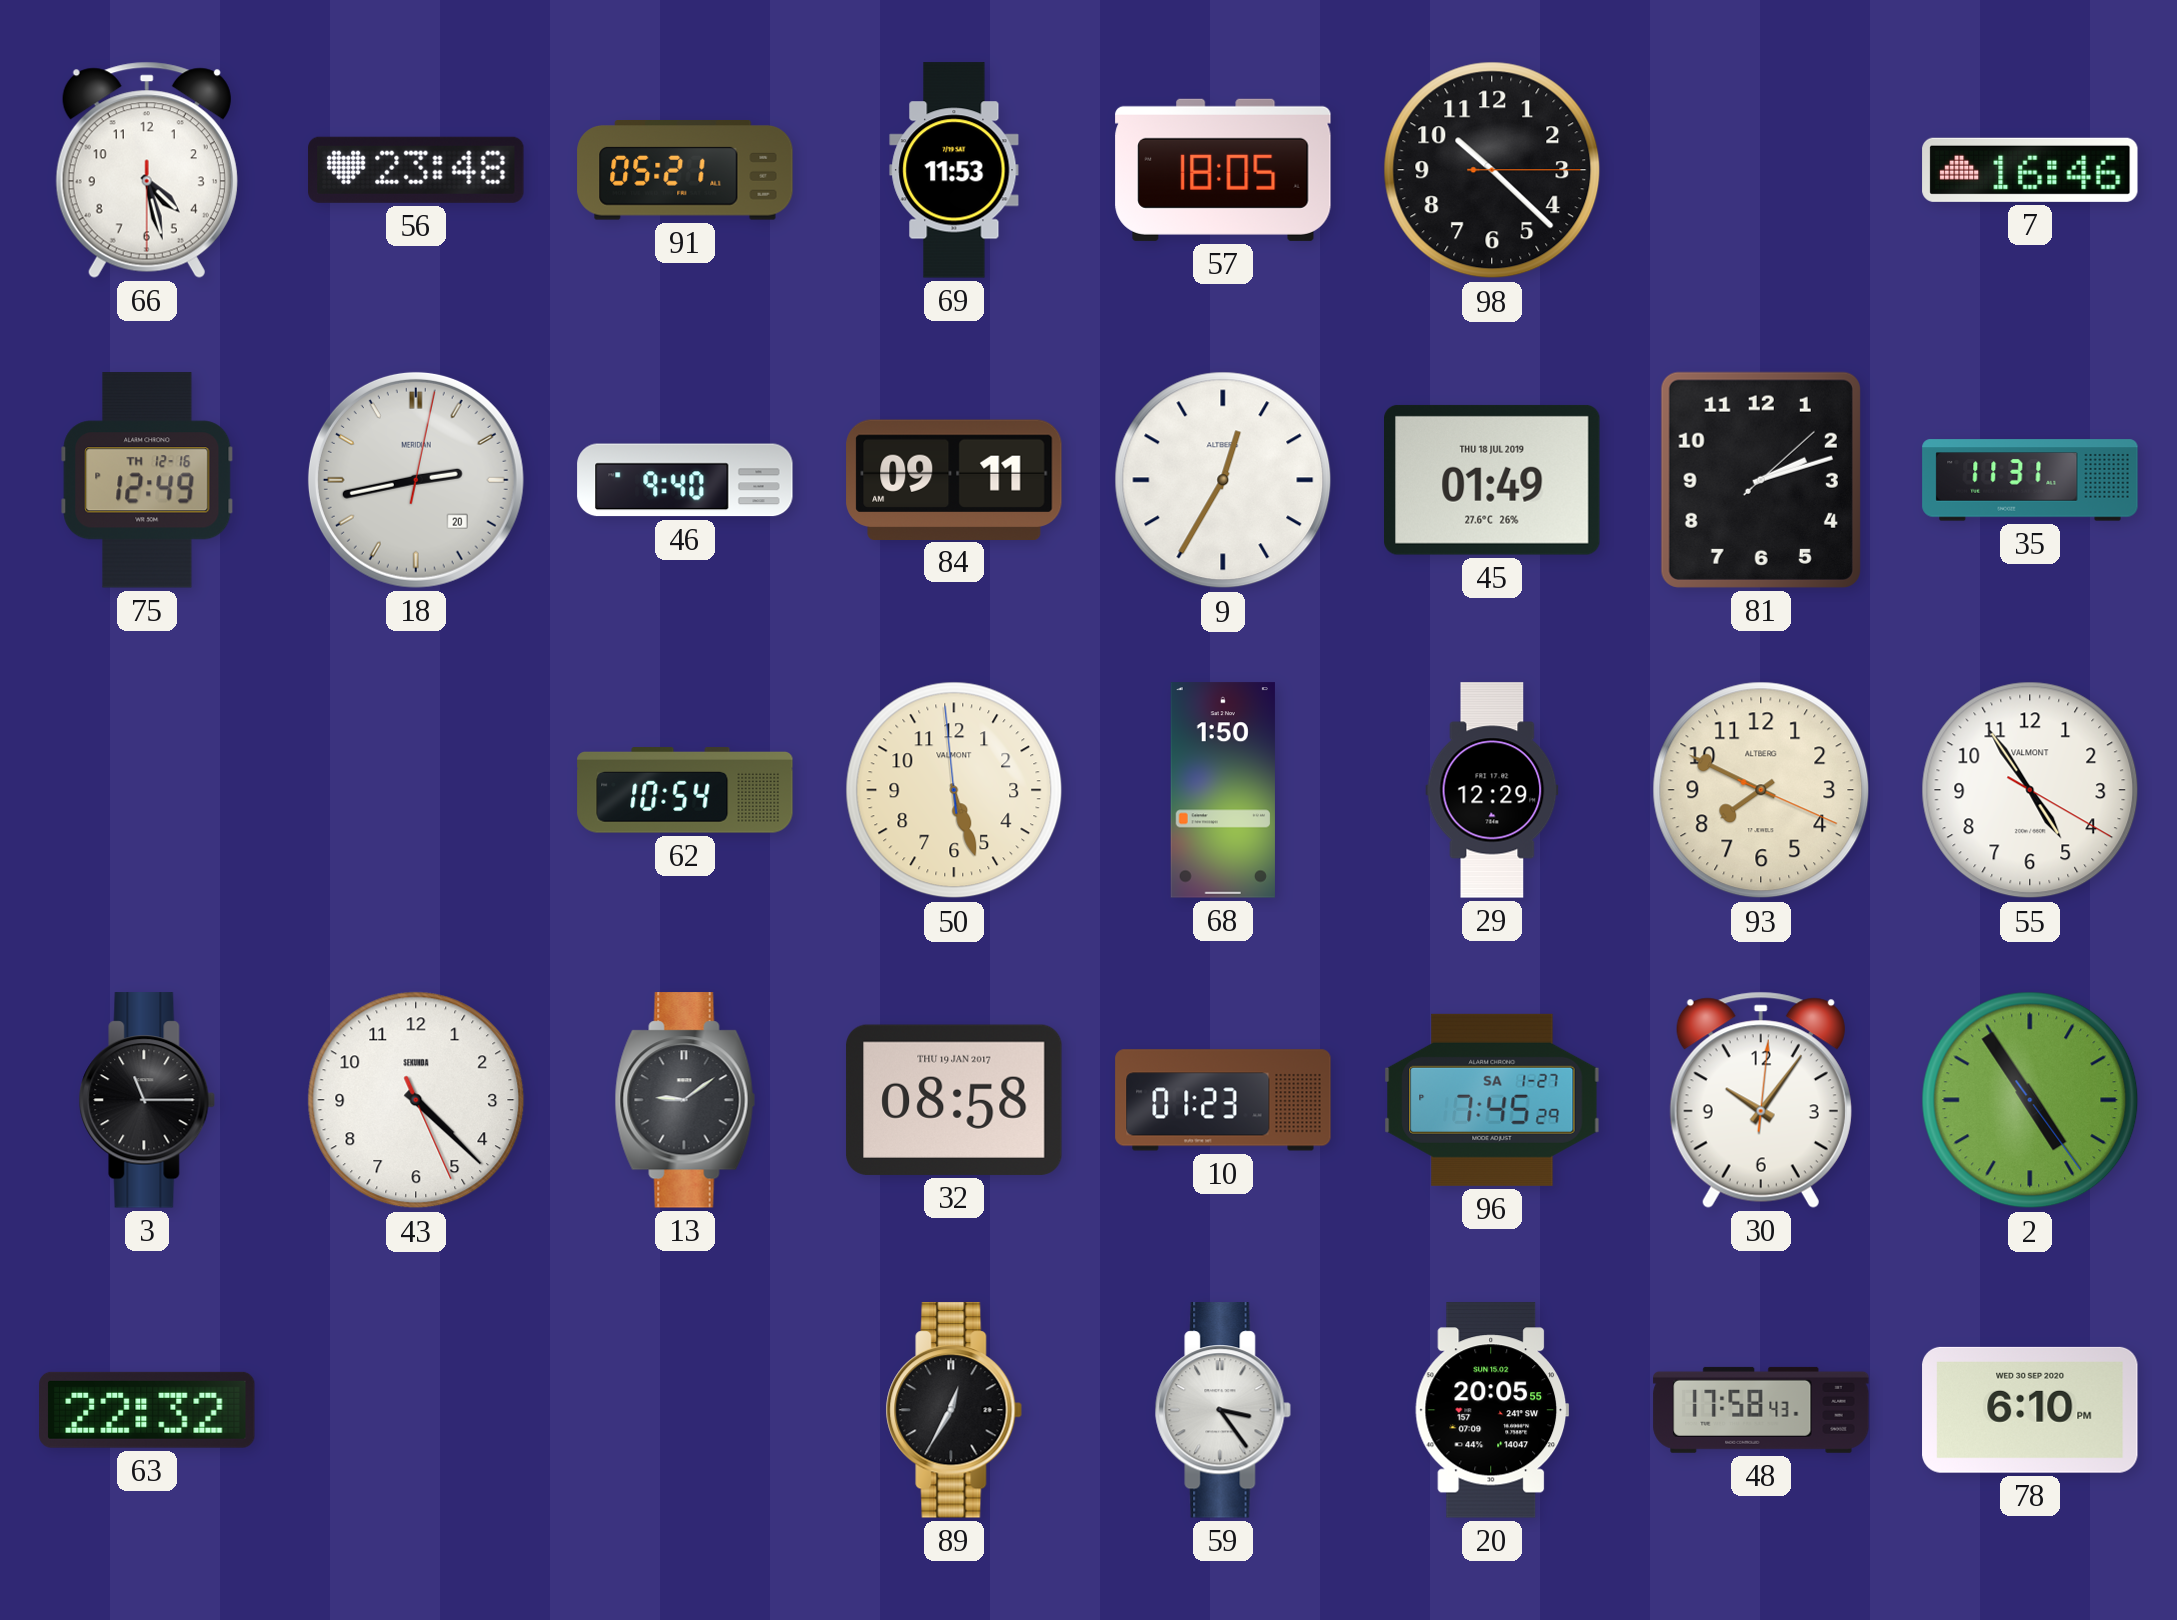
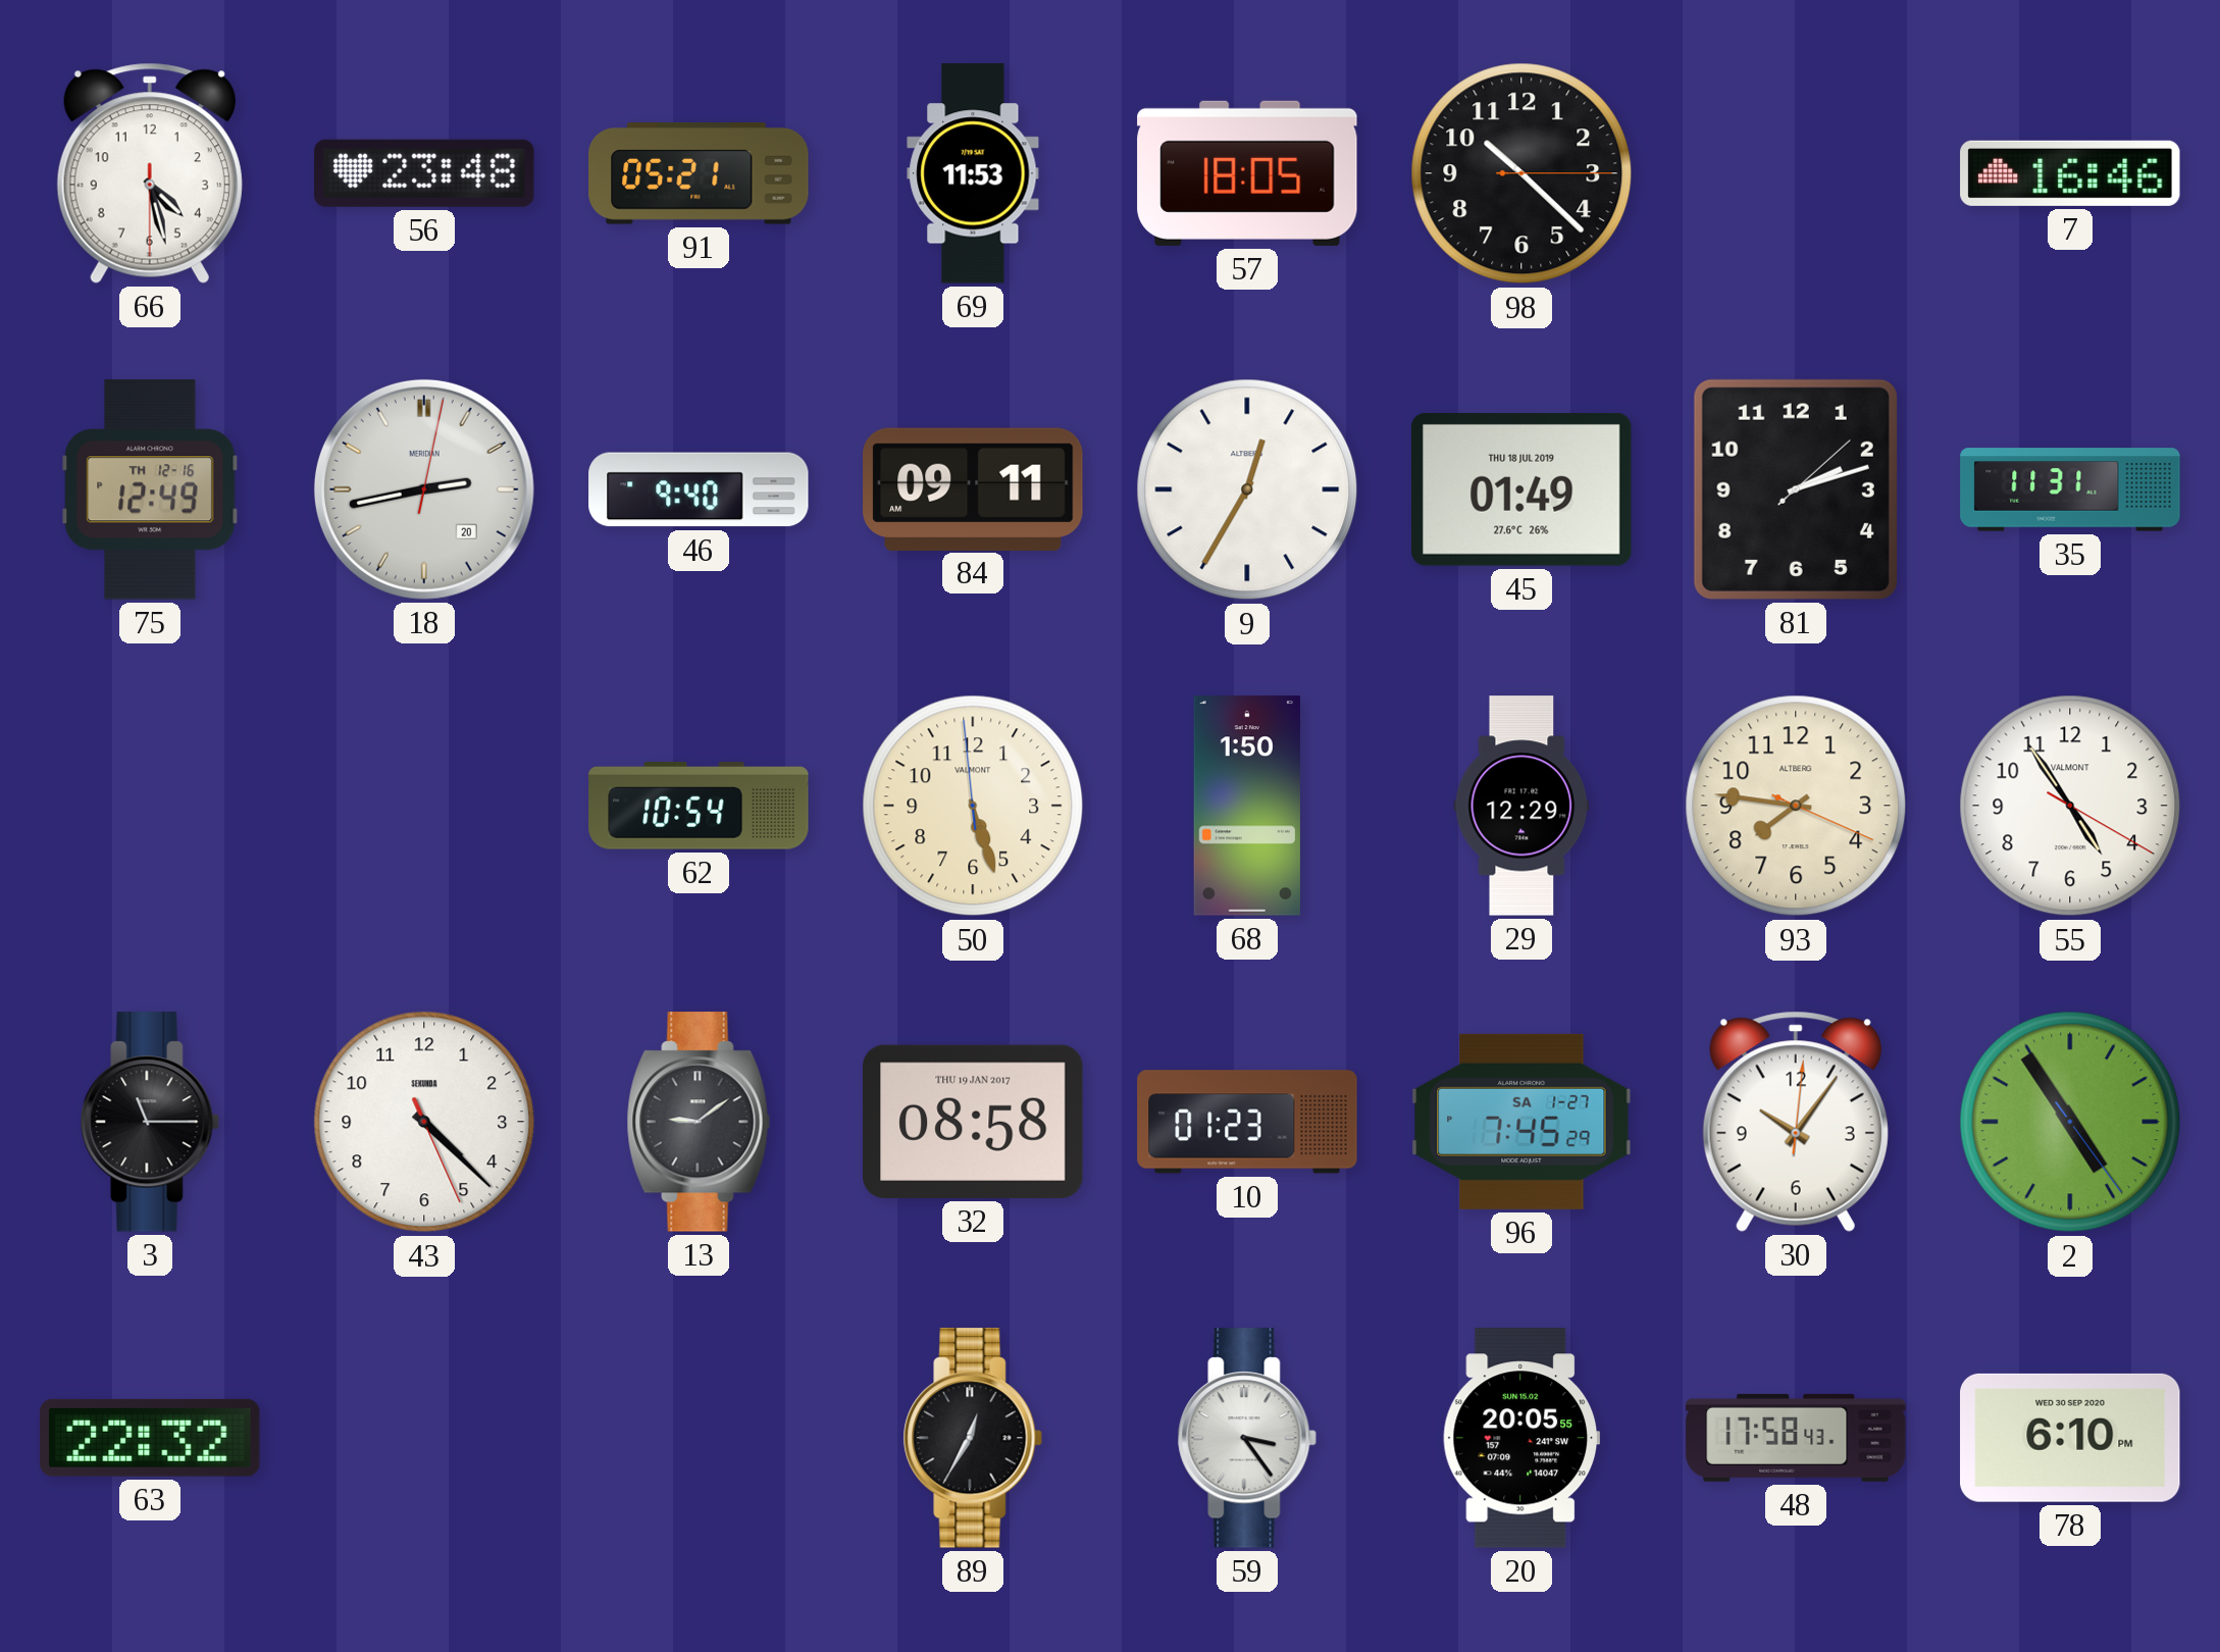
93: 7:49 -> 7:46
